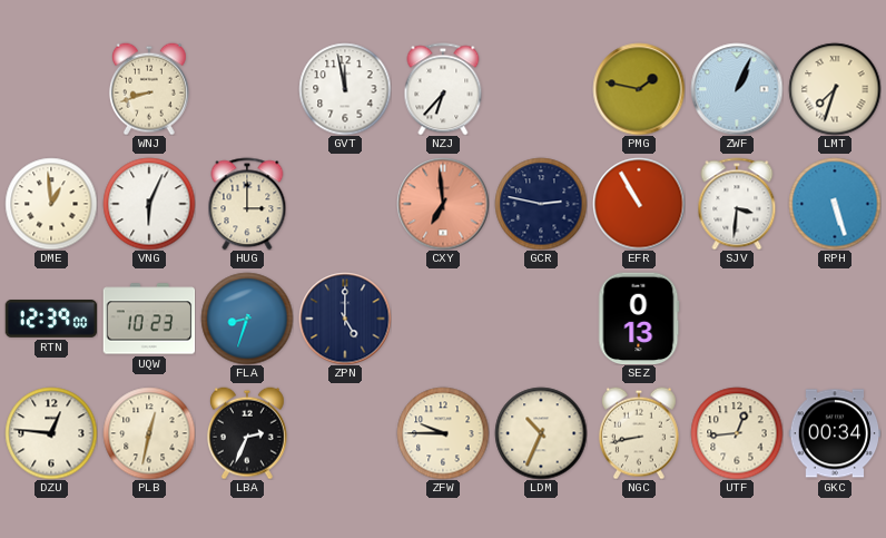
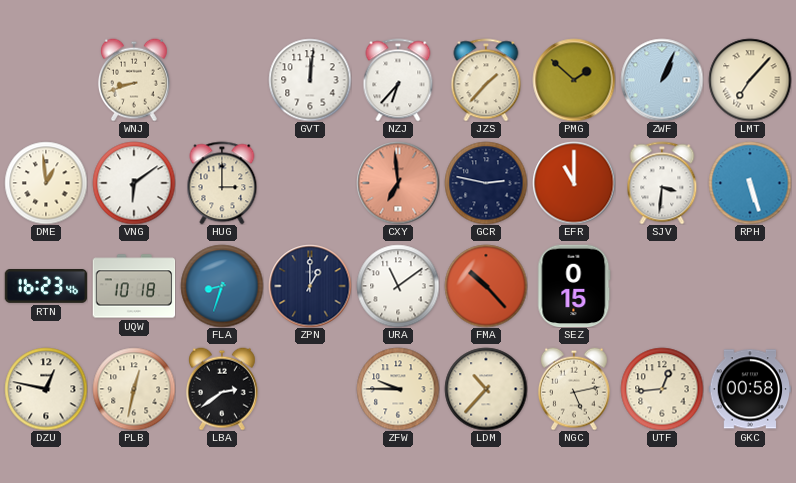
GVT: 11:58 -> 12:01
JZS: none -> 1:37
PMG: 1:47 -> 1:52
LMT: 7:33 -> 7:07
VNG: 6:04 -> 6:09
EFR: 10:55 -> 11:00
RTN: 12:39 -> 16:23
UQW: 10:23 -> 10:18
ZPN: 5:00 -> 1:00
URA: none -> 11:09
FMA: none -> 10:23
SEZ: 0:13 -> 0:15
DZU: 12:46 -> 12:47
LBA: 2:34 -> 2:39
LDM: 10:34 -> 10:37
NGC: 8:43 -> 5:13
GKC: 00:34 -> 00:58
